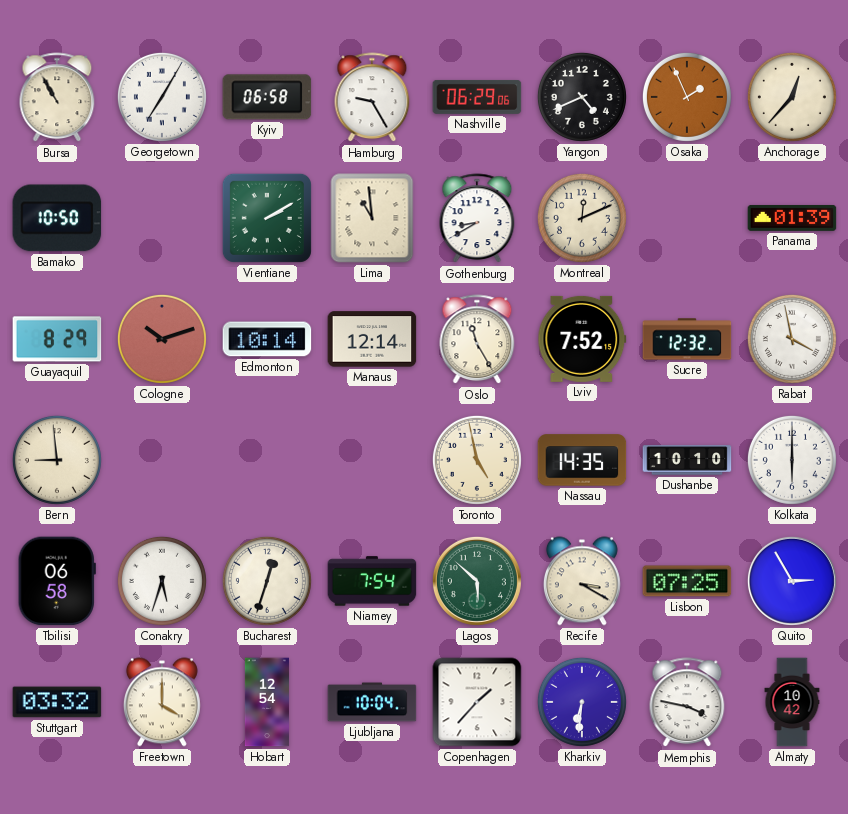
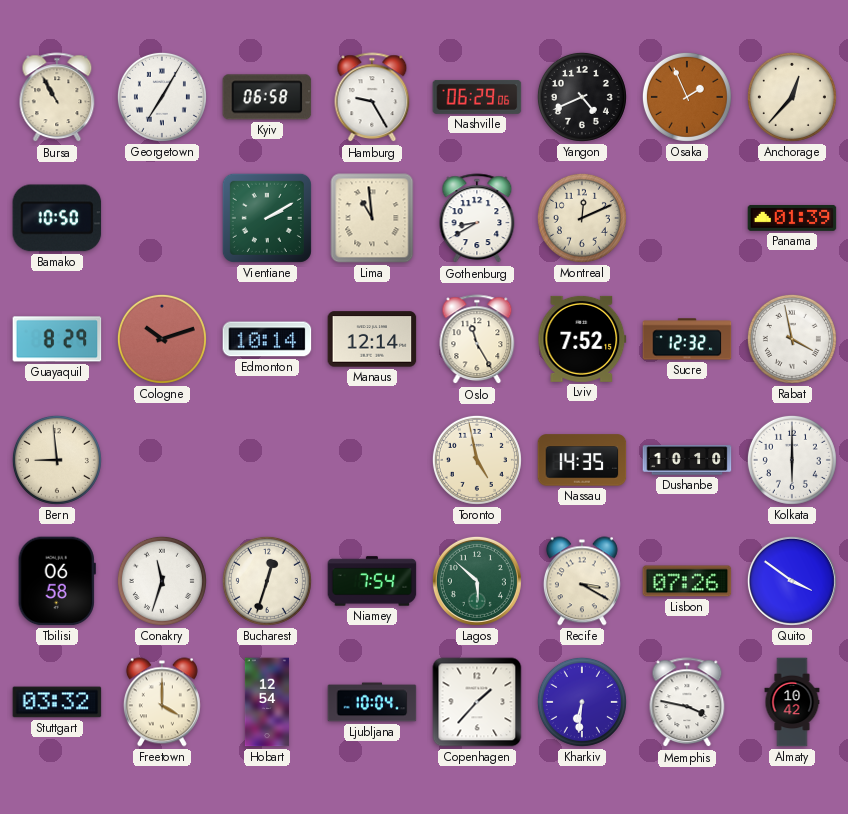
Conakry: 5:33 -> 11:33
Lisbon: 07:25 -> 07:26
Quito: 2:55 -> 3:51
